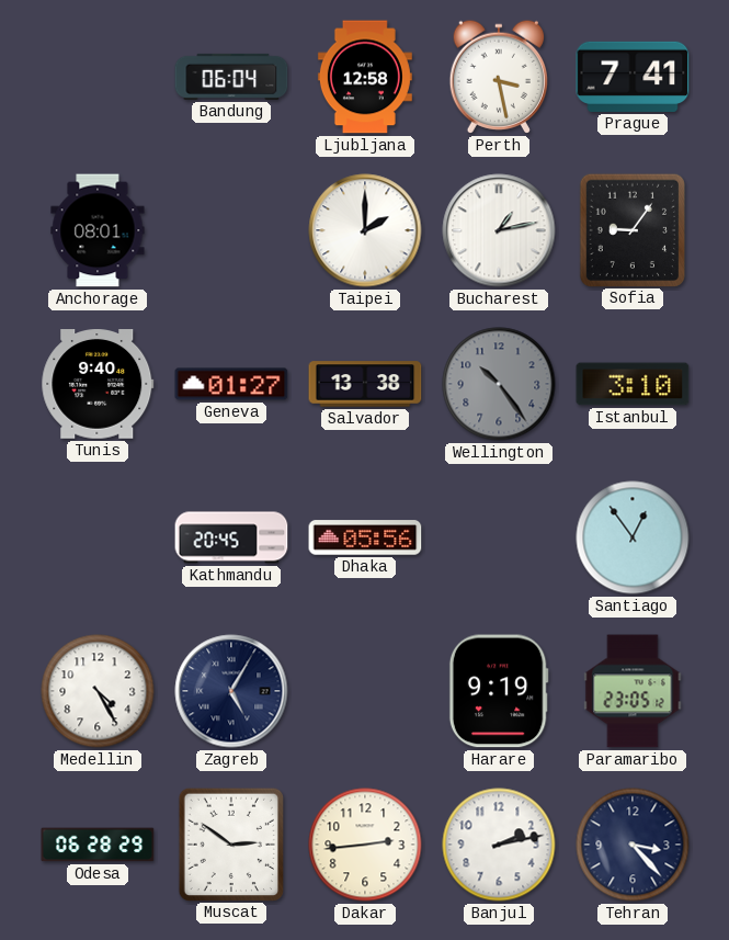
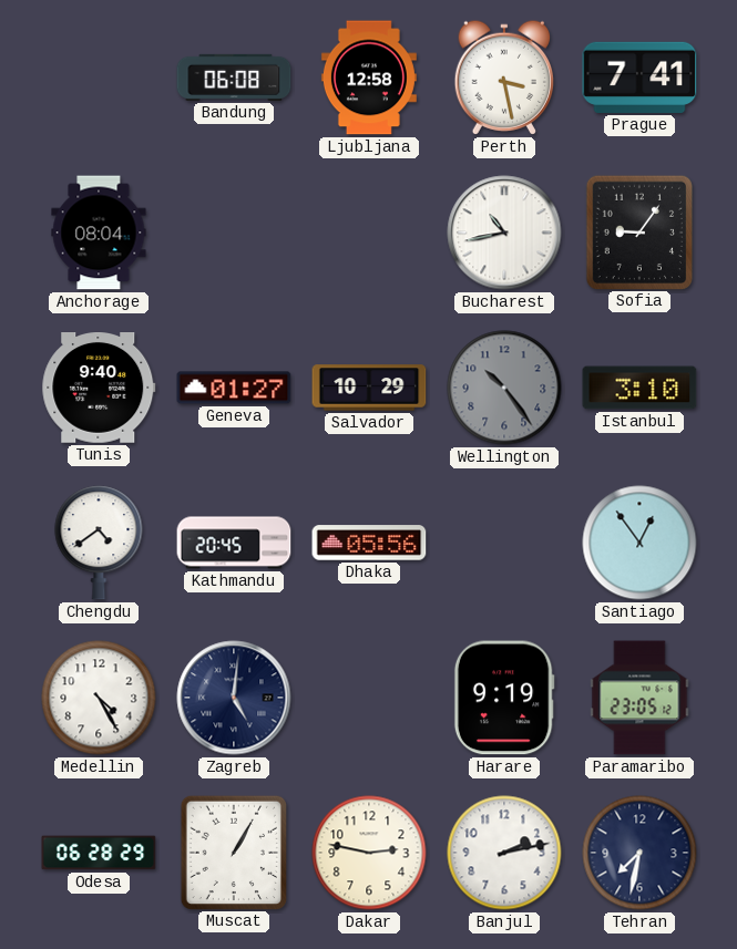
Bandung: 06:04 -> 06:08
Anchorage: 08:01 -> 08:04
Taipei: 2:00 -> none
Bucharest: 1:13 -> 10:43
Salvador: 13:38 -> 10:29
Chengdu: none -> 4:39
Zagreb: 5:05 -> 5:01
Muscat: 2:51 -> 1:05
Dakar: 2:44 -> 2:47
Tehran: 3:23 -> 7:32
